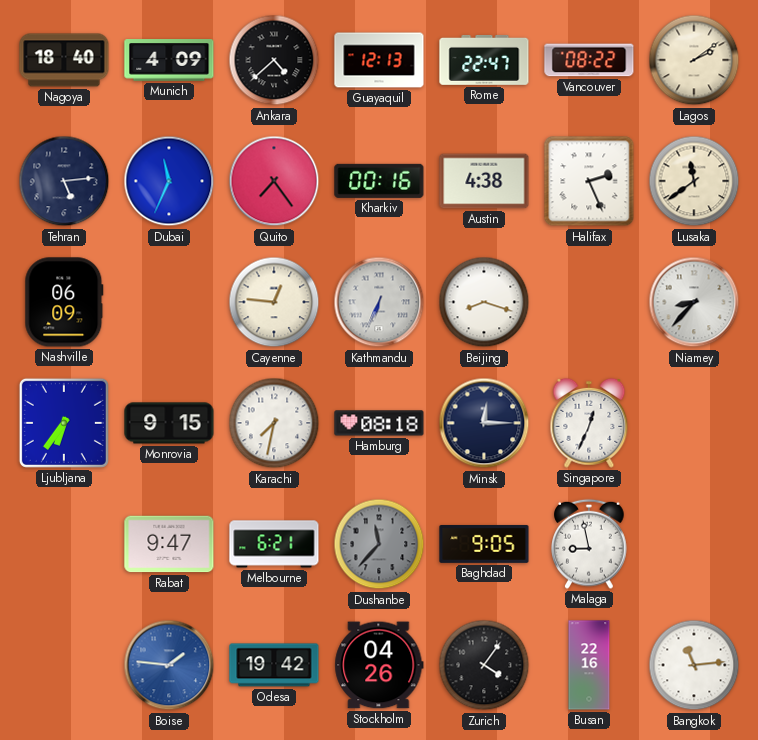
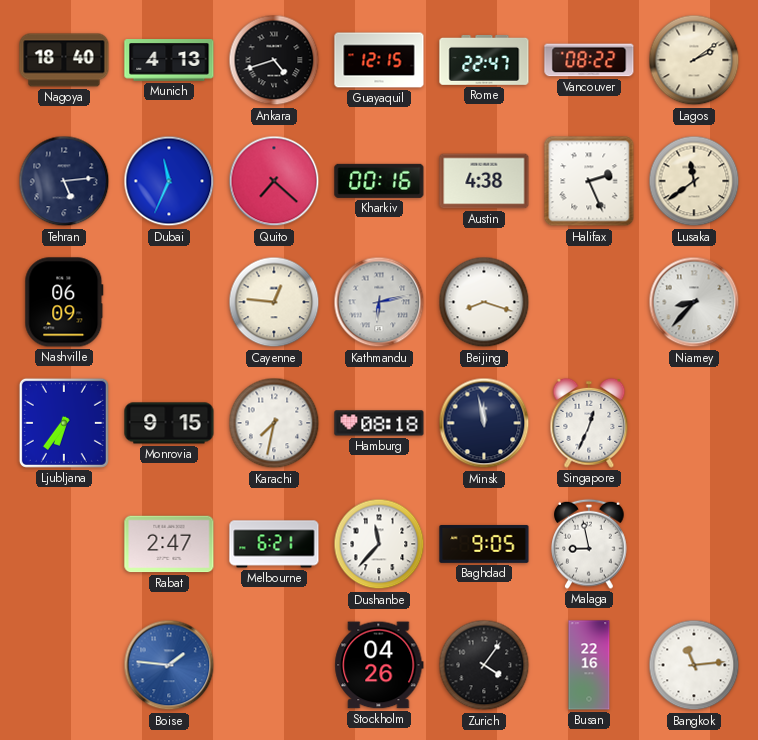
Munich: 4:09 -> 4:13
Ankara: 4:38 -> 4:42
Guayaquil: 12:13 -> 12:15
Quito: 7:24 -> 7:22
Kathmandu: 6:34 -> 6:13
Minsk: 12:15 -> 11:58
Rabat: 9:47 -> 2:47
Dushanbe dial: grey -> white
Odesa: 19:42 -> none
